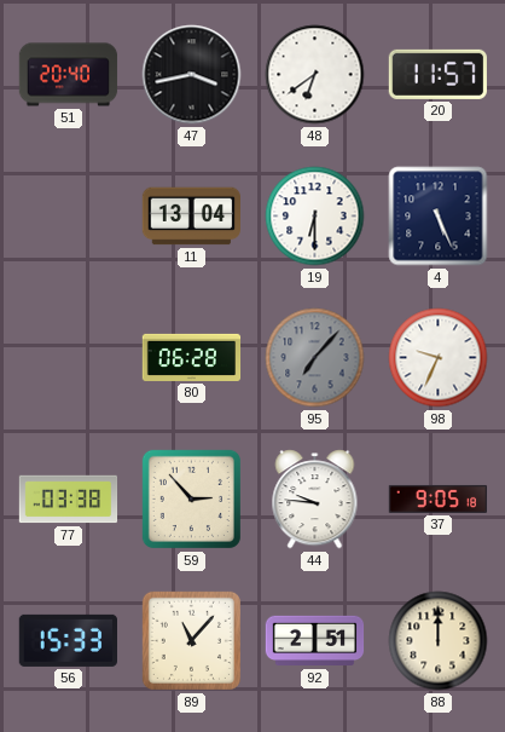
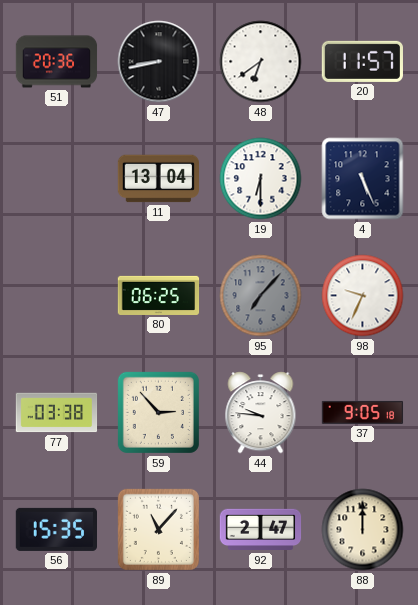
51: 20:40 -> 20:36
47: 3:43 -> 8:43
80: 06:28 -> 06:25
56: 15:33 -> 15:35
92: 2:51 -> 2:47
